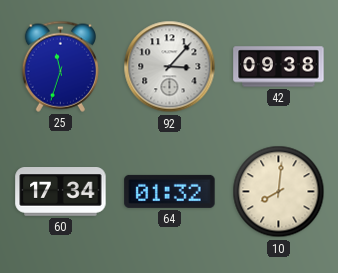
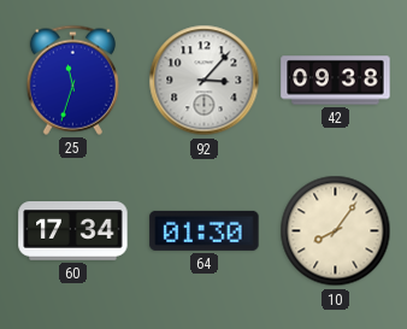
64: 01:32 -> 01:30
10: 8:01 -> 8:06
